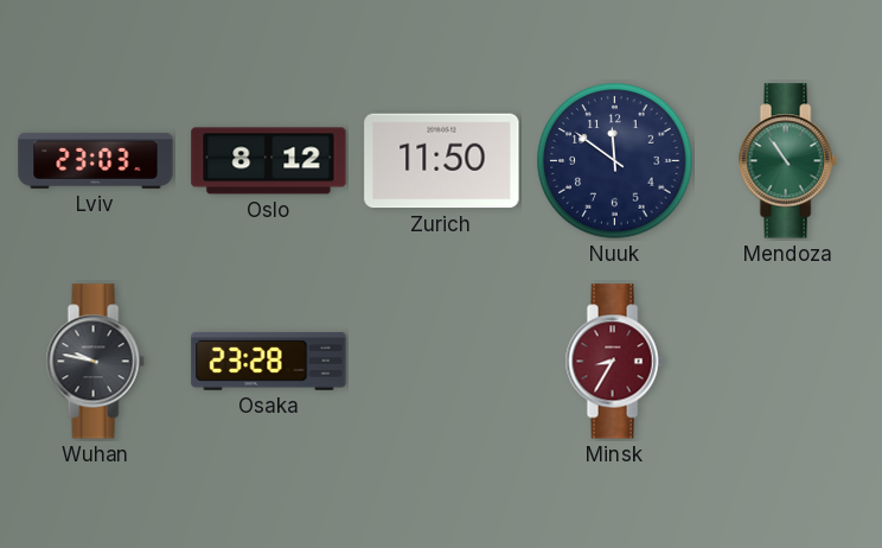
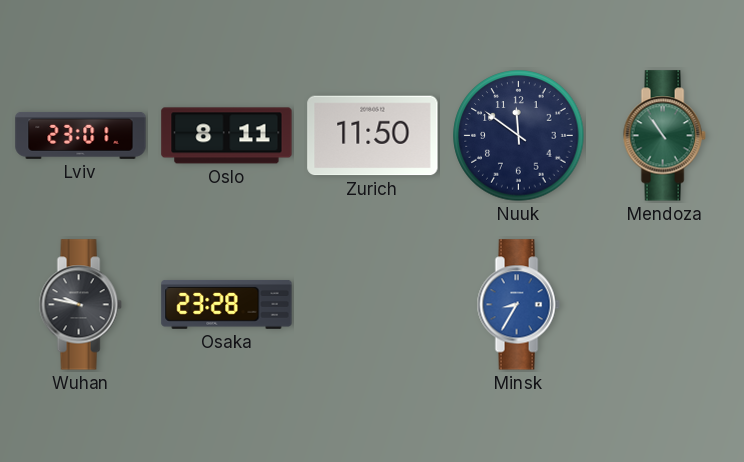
Lviv: 23:03 -> 23:01
Oslo: 8:12 -> 8:11
Minsk dial: burgundy -> blue
